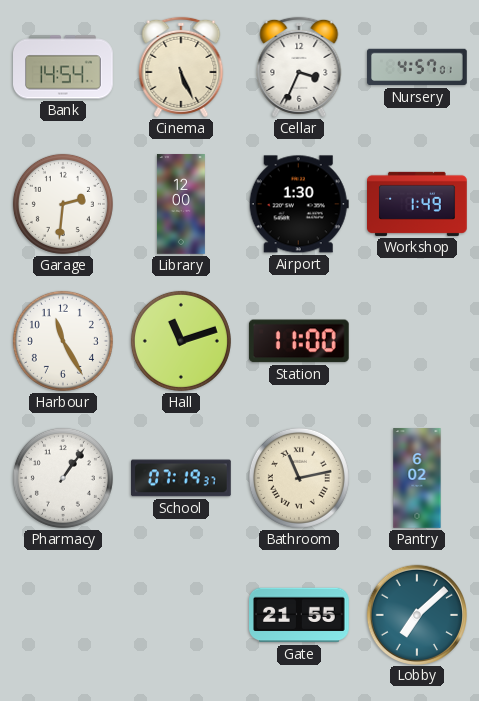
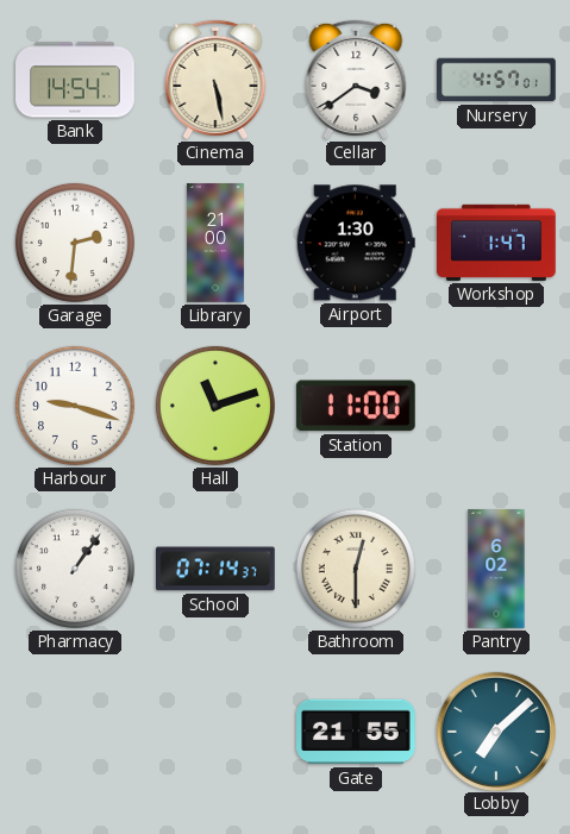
Cinema: 5:26 -> 5:28
Cellar: 3:34 -> 3:39
Library: 12:00 -> 21:00
Workshop: 1:49 -> 1:47
Harbour: 11:25 -> 9:18
School: 07:19 -> 07:14
Bathroom: 11:13 -> 12:30
